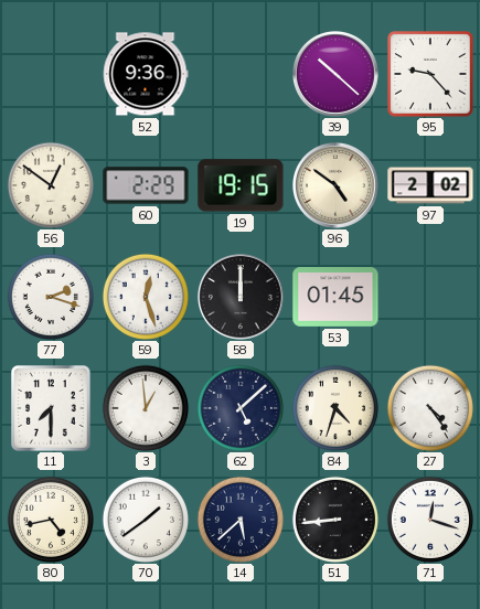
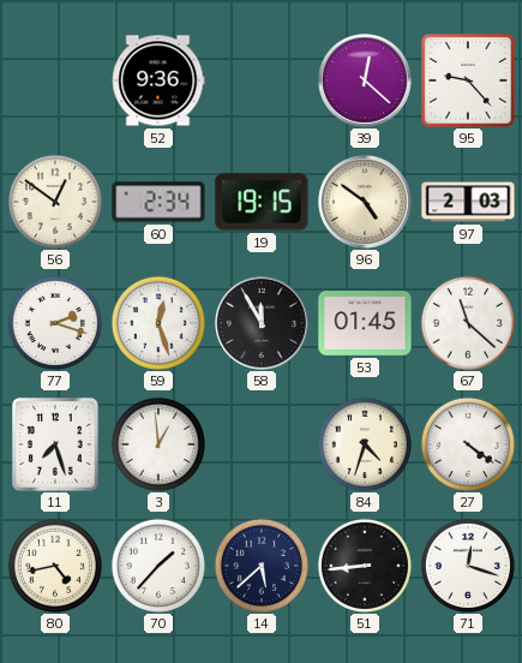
39: 10:22 -> 12:22
60: 2:29 -> 2:34
97: 2:02 -> 2:03
58: 12:00 -> 11:55
67: none -> 11:22
11: 7:30 -> 7:27
62: 5:08 -> none
27: 4:24 -> 4:21
70: 1:39 -> 1:37
